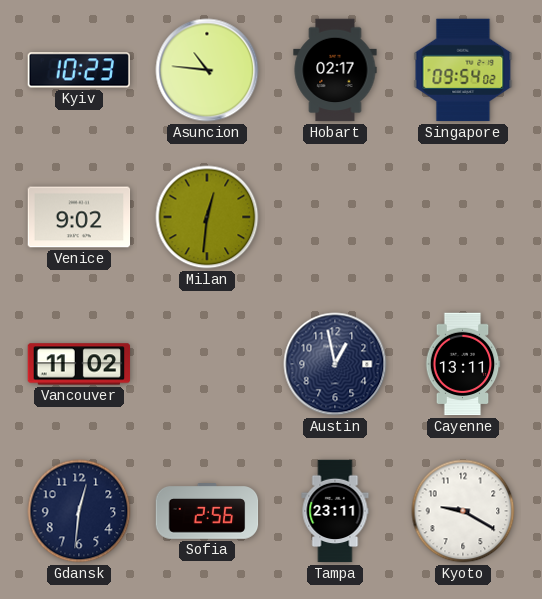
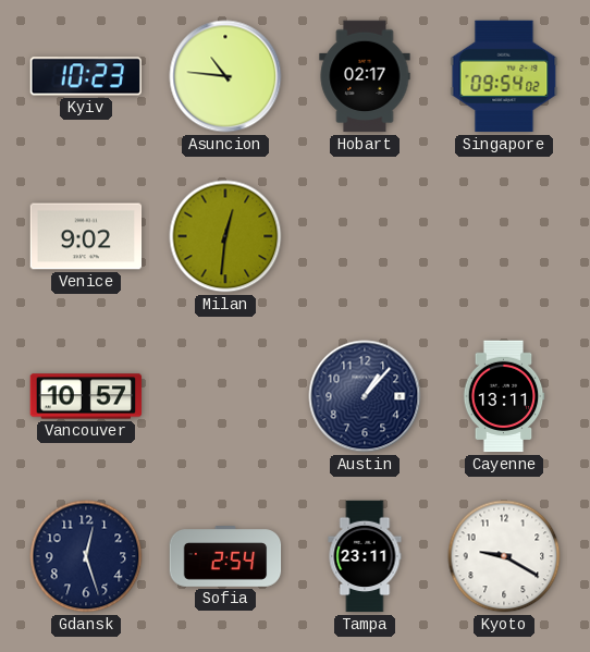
Vancouver: 11:02 -> 10:57
Austin: 12:58 -> 1:07
Gdansk: 12:31 -> 12:27
Sofia: 2:56 -> 2:54
